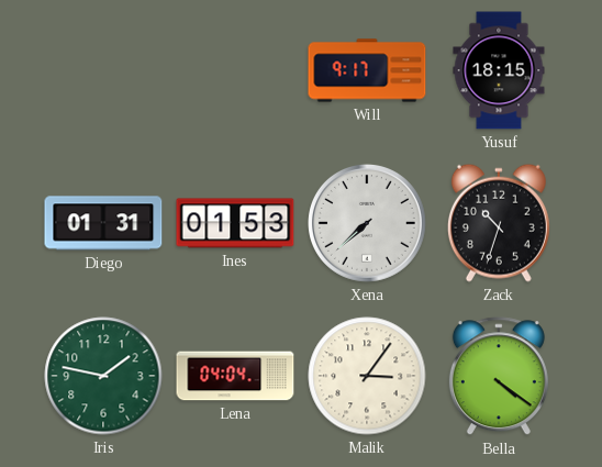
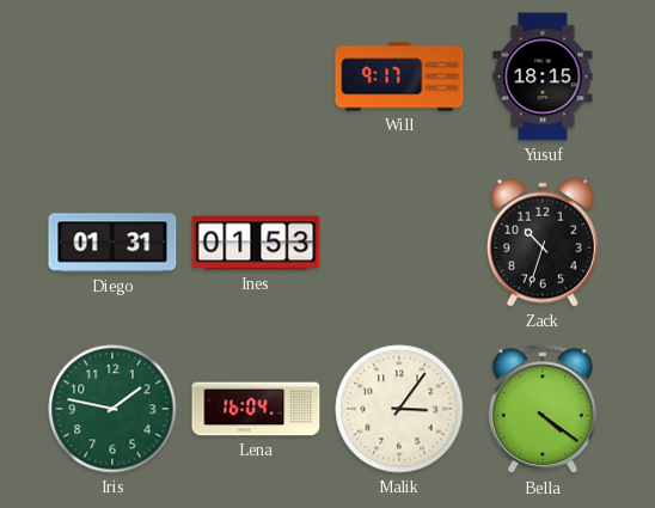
Xena: 7:38 -> none
Lena: 04:04 -> 16:04
